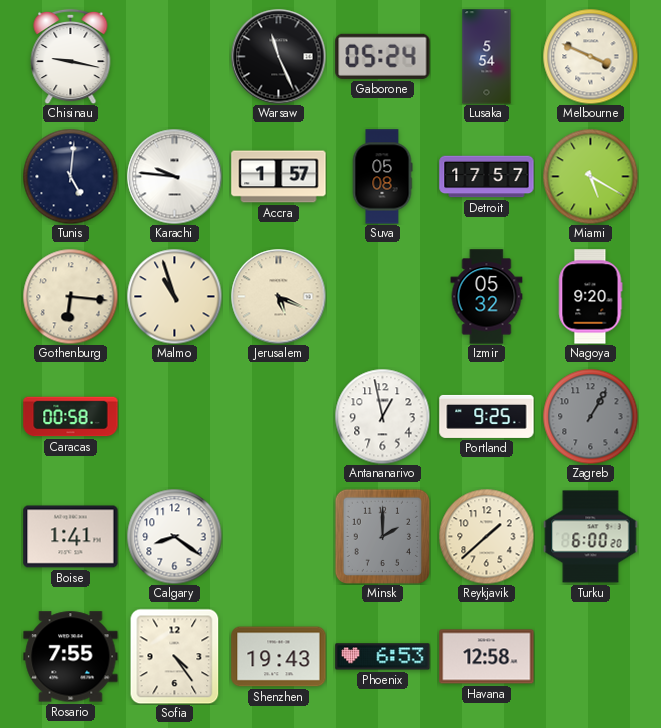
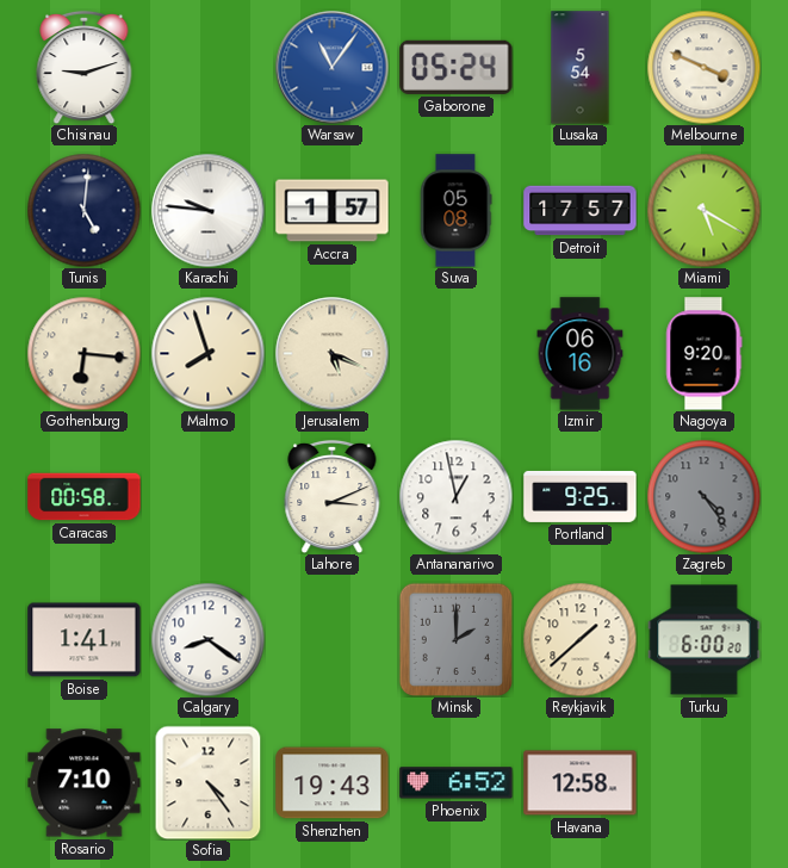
Chisinau: 9:17 -> 9:12
Warsaw: 11:26 -> 11:06
Warsaw dial: black -> blue
Malmo: 10:57 -> 7:57
Izmir: 05:32 -> 06:16
Lahore: none -> 3:11
Zagreb: 1:05 -> 4:24
Rosario: 7:55 -> 7:10
Phoenix: 6:53 -> 6:52
